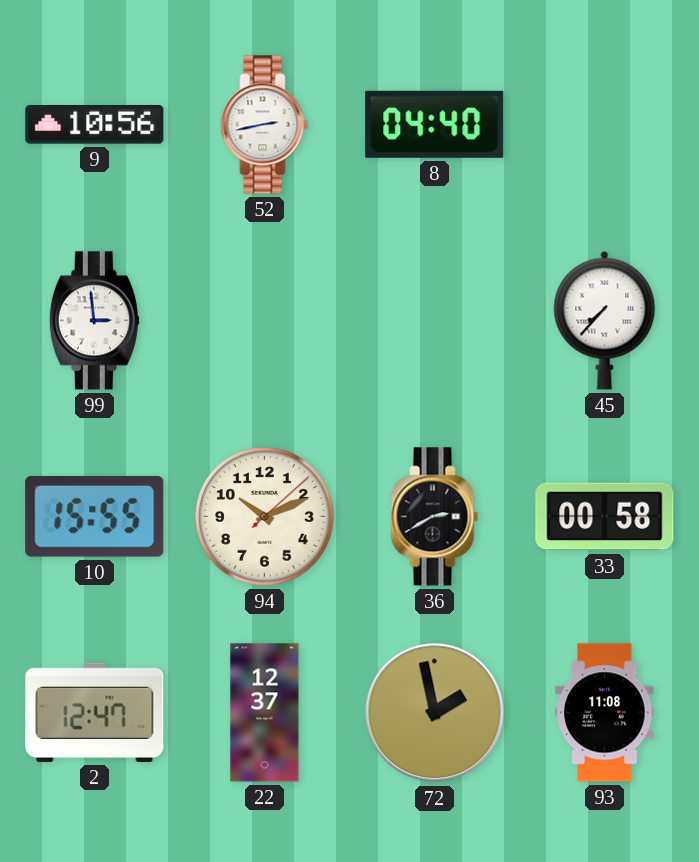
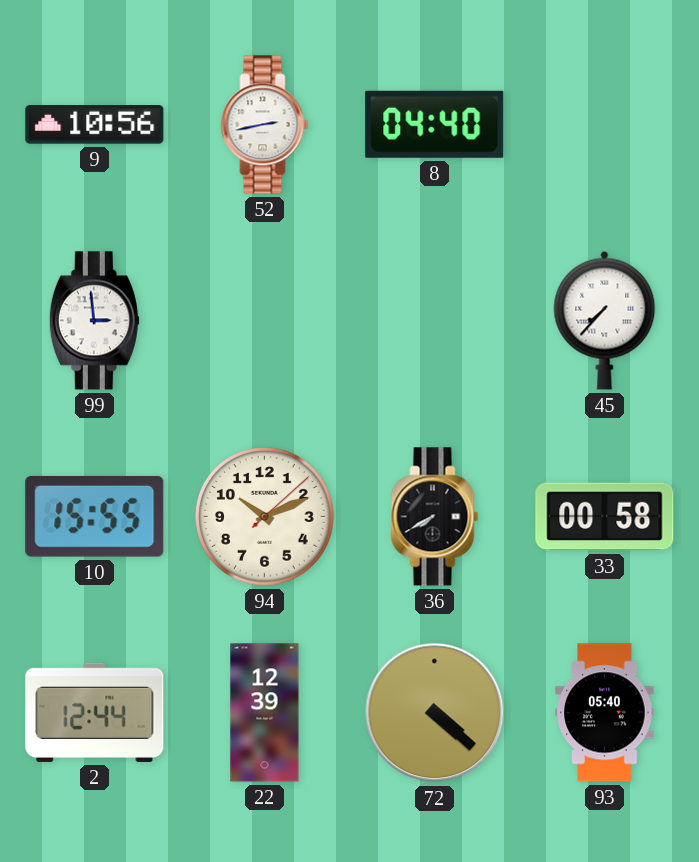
36: 2:40 -> 7:40
2: 12:47 -> 12:44
22: 12:37 -> 12:39
72: 1:58 -> 4:22
93: 11:08 -> 05:40
